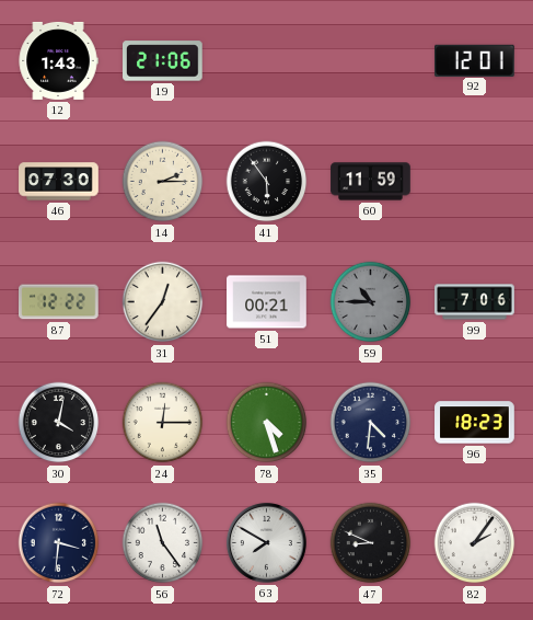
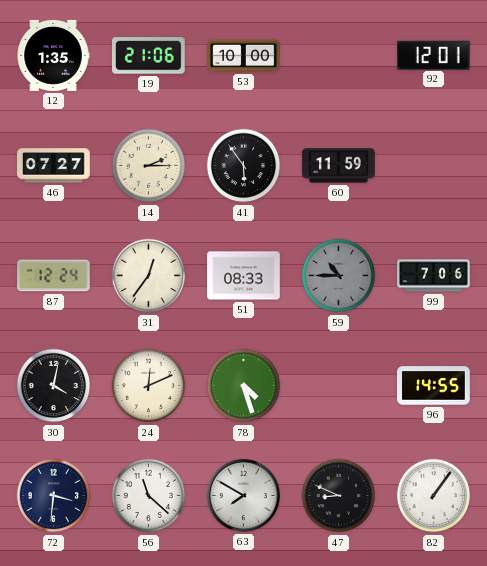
12: 1:43 -> 1:35
53: none -> 10:00
46: 07:30 -> 07:27
87: 12:22 -> 12:24
51: 00:21 -> 08:33
24: 12:15 -> 12:11
35: 4:31 -> none
96: 18:23 -> 14:55
56: 11:24 -> 11:22
82: 2:06 -> 1:06
